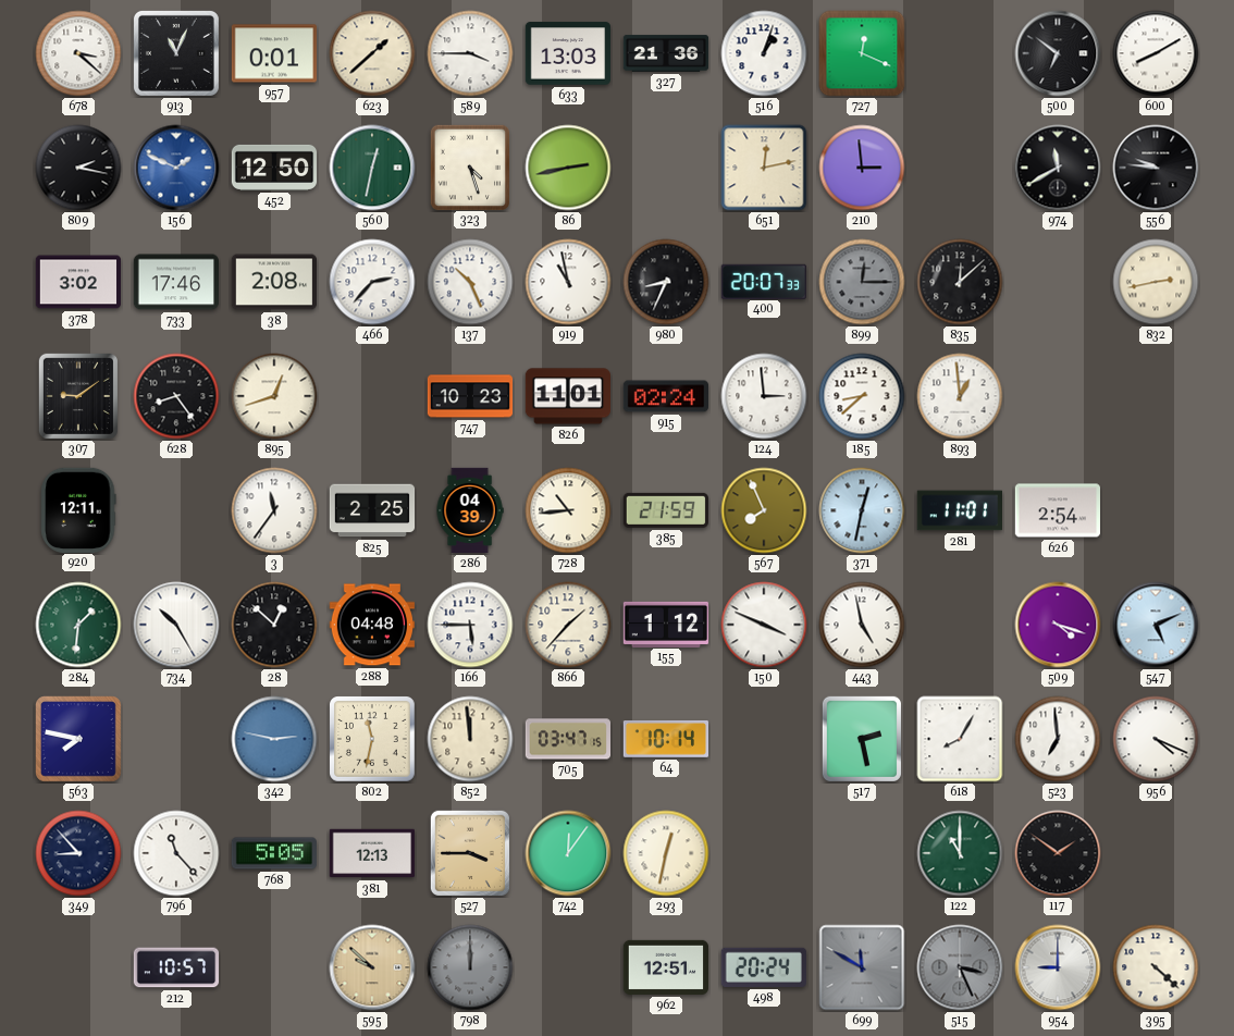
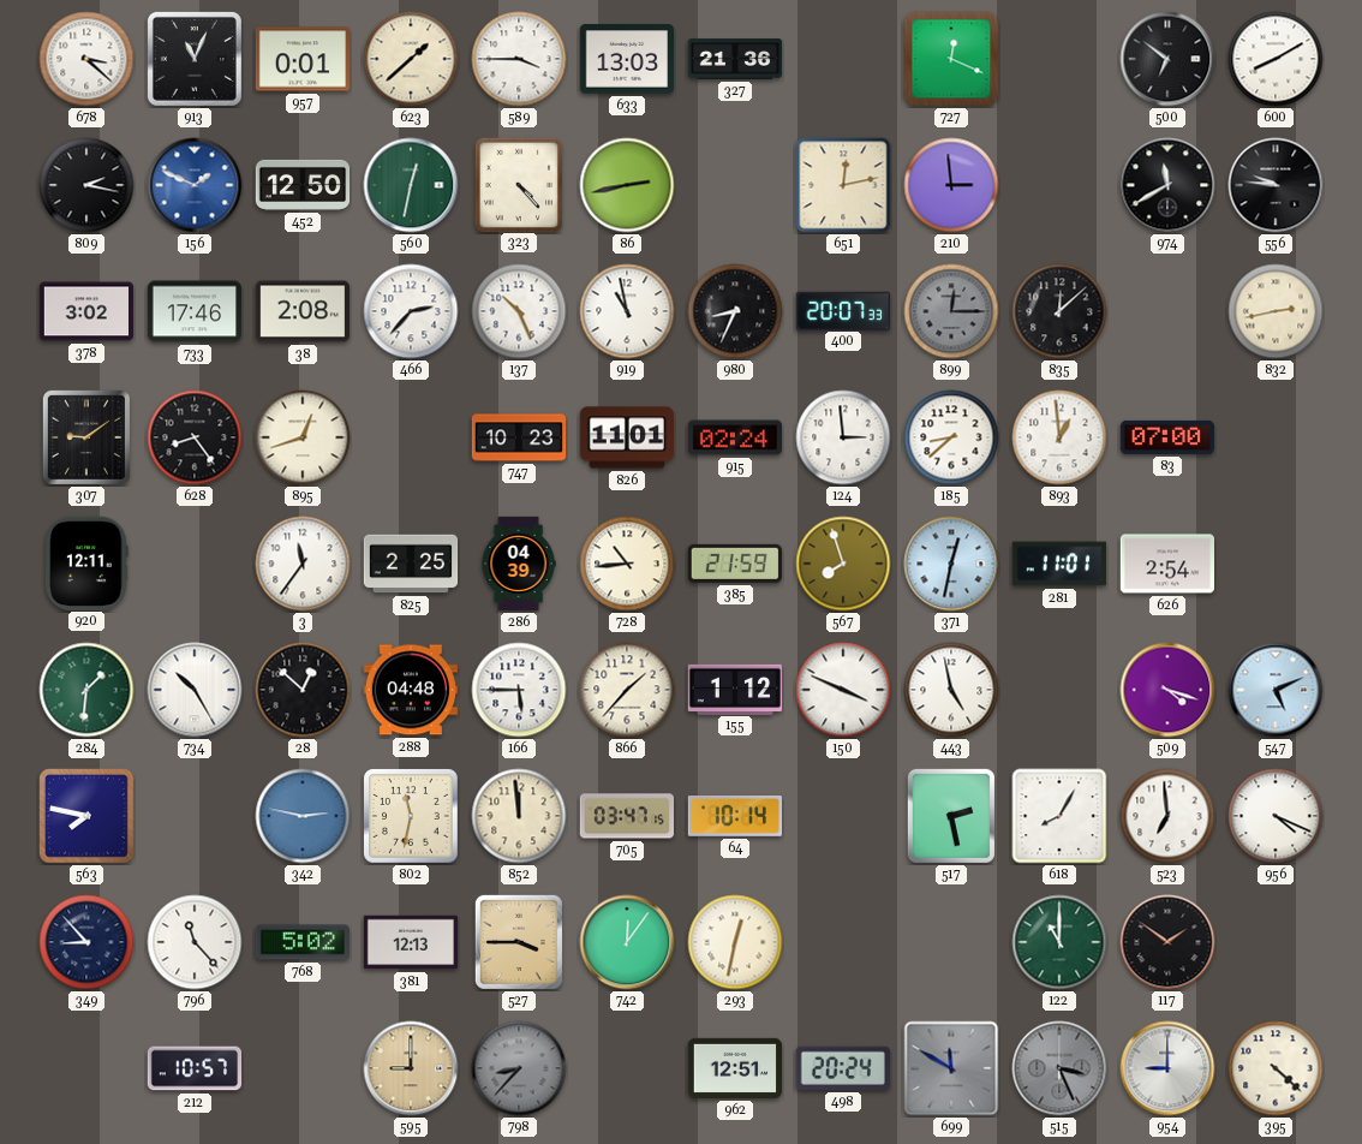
516: 1:03 -> none
323: 4:27 -> 4:23
83: none -> 07:00
567: 7:56 -> 7:57
768: 5:05 -> 5:02
595: 9:52 -> 9:00
798: 12:00 -> 8:37
